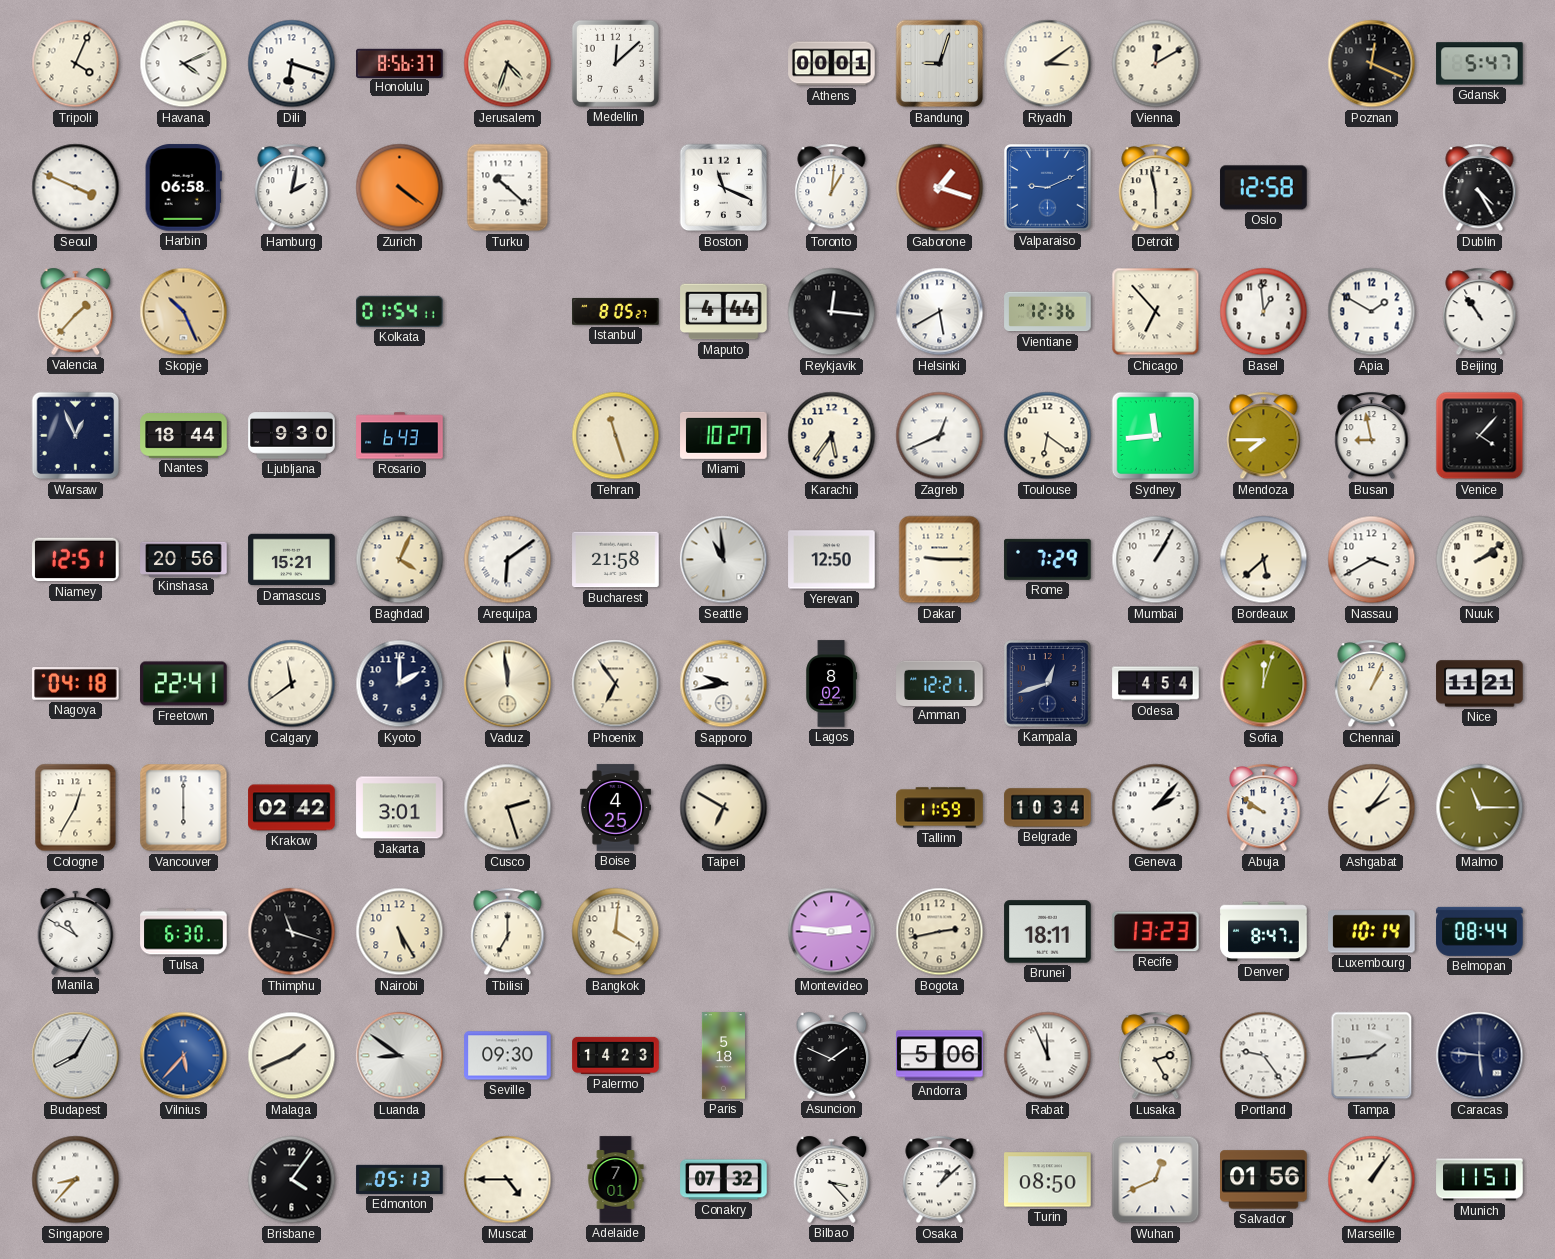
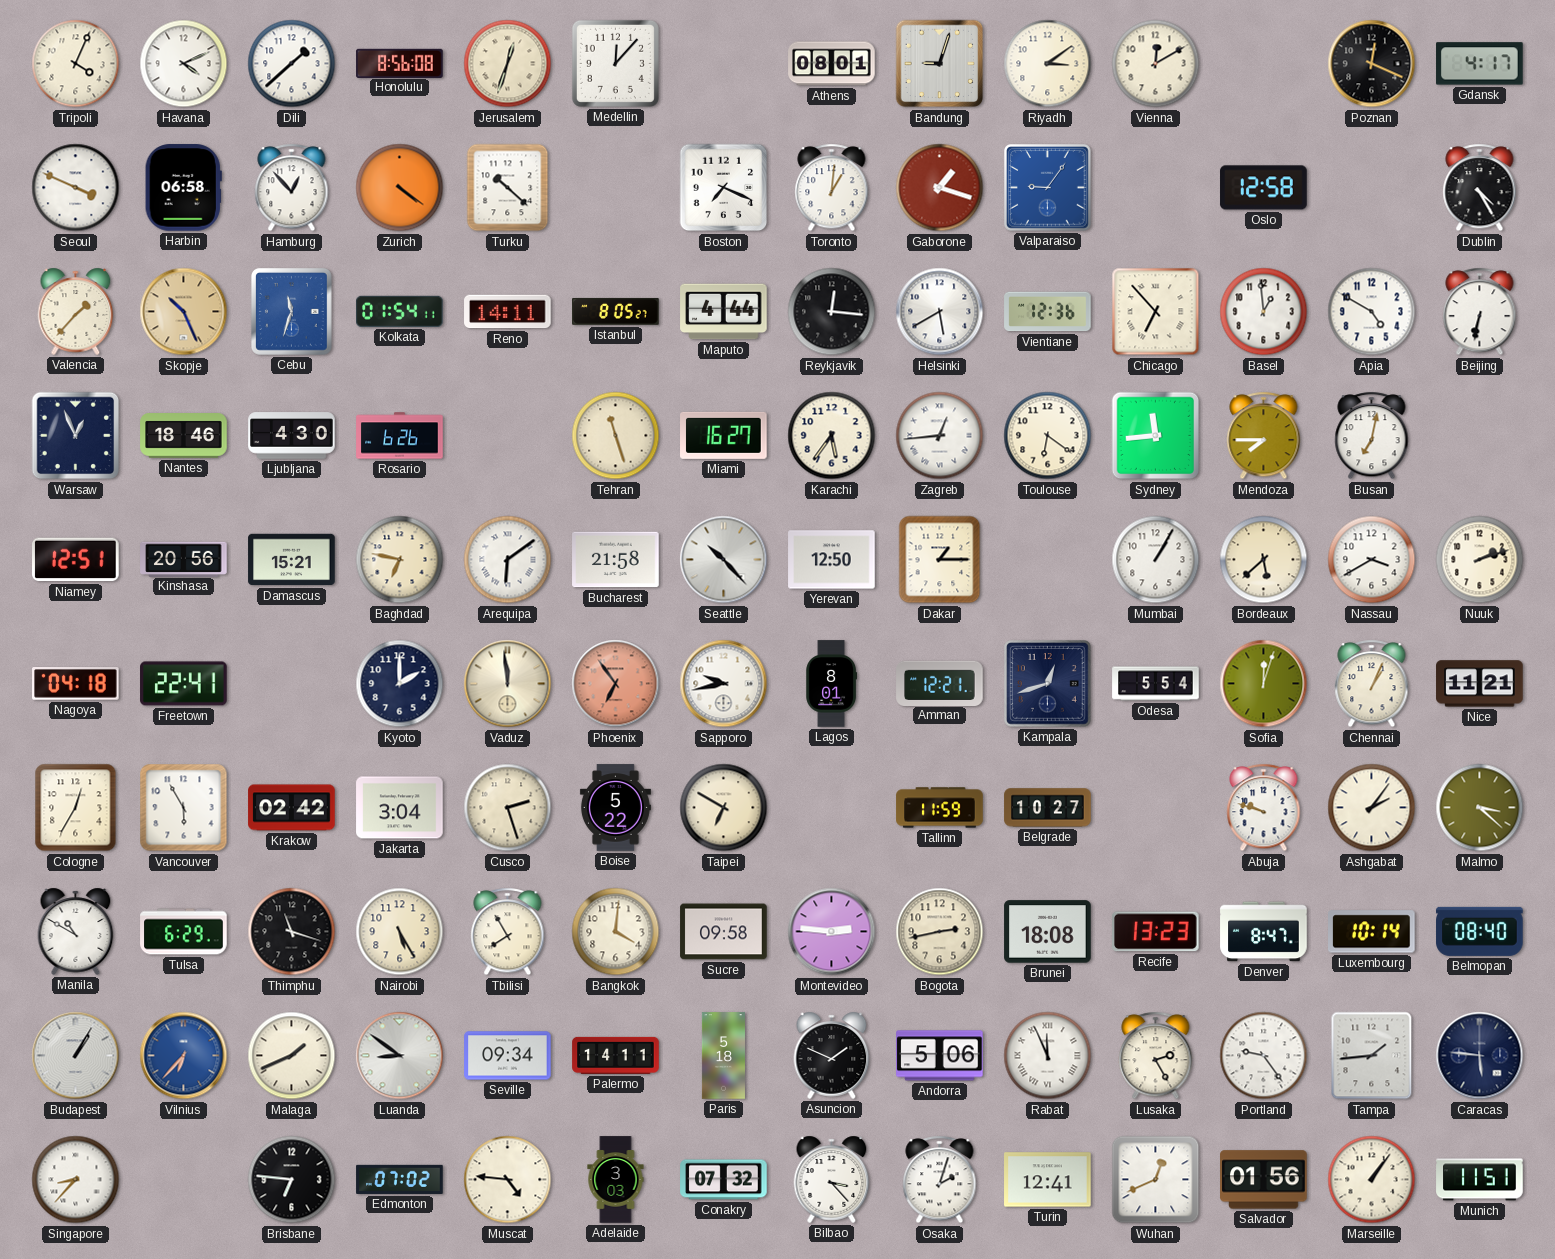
Dili: 6:18 -> 1:38
Honolulu: 8:56:37 -> 8:56:08
Jerusalem: 4:33 -> 12:33
Medellin: 12:08 -> 12:07
Athens: 00:01 -> 08:01
Gdansk: 5:47 -> 4:17
Hamburg: 2:02 -> 12:53
Boston: 11:19 -> 7:19
Valparaiso: 9:11 -> 9:06
Detroit: 5:58 -> none
Cebu: none -> 11:33
Reno: none -> 14:11
Apia: 1:50 -> 4:50
Beijing: 10:54 -> 6:32
Nantes: 18:44 -> 18:46
Ljubljana: 9:30 -> 4:30
Rosario: 6:43 -> 6:26
Miami: 10:27 -> 16:27
Zagreb: 12:41 -> 12:44
Busan: 8:58 -> 7:02
Venice: 4:07 -> none
Baghdad: 4:04 -> 6:47
Seattle: 10:59 -> 10:23
Dakar: 9:15 -> 1:15
Rome: 7:29 -> none
Nuuk: 2:09 -> 2:12
Calgary: 11:39 -> none
Phoenix dial: cream -> salmon
Lagos: 8:02 -> 8:01
Odesa: 4:54 -> 5:54
Vancouver: 6:00 -> 5:55
Jakarta: 3:01 -> 3:04
Boise: 4:25 -> 5:22
Belgrade: 10:34 -> 10:27
Geneva: 2:07 -> none
Abuja: 9:51 -> 9:48
Malmo: 11:15 -> 3:22
Tulsa: 6:30 -> 6:29
Tbilisi: 7:00 -> 7:55
Sucre: none -> 09:58
Brunei: 18:11 -> 18:08
Belmopan: 08:44 -> 08:40
Budapest: 8:05 -> 1:05
Vilnius: 5:37 -> 6:37
Seville: 09:30 -> 09:34
Palermo: 14:23 -> 14:11
Brisbane: 4:06 -> 6:46
Edmonton: 05:13 -> 07:02
Muscat: 4:45 -> 4:46
Adelaide: 7:01 -> 3:03
Osaka: 1:08 -> 2:03
Turin: 08:50 -> 12:41
